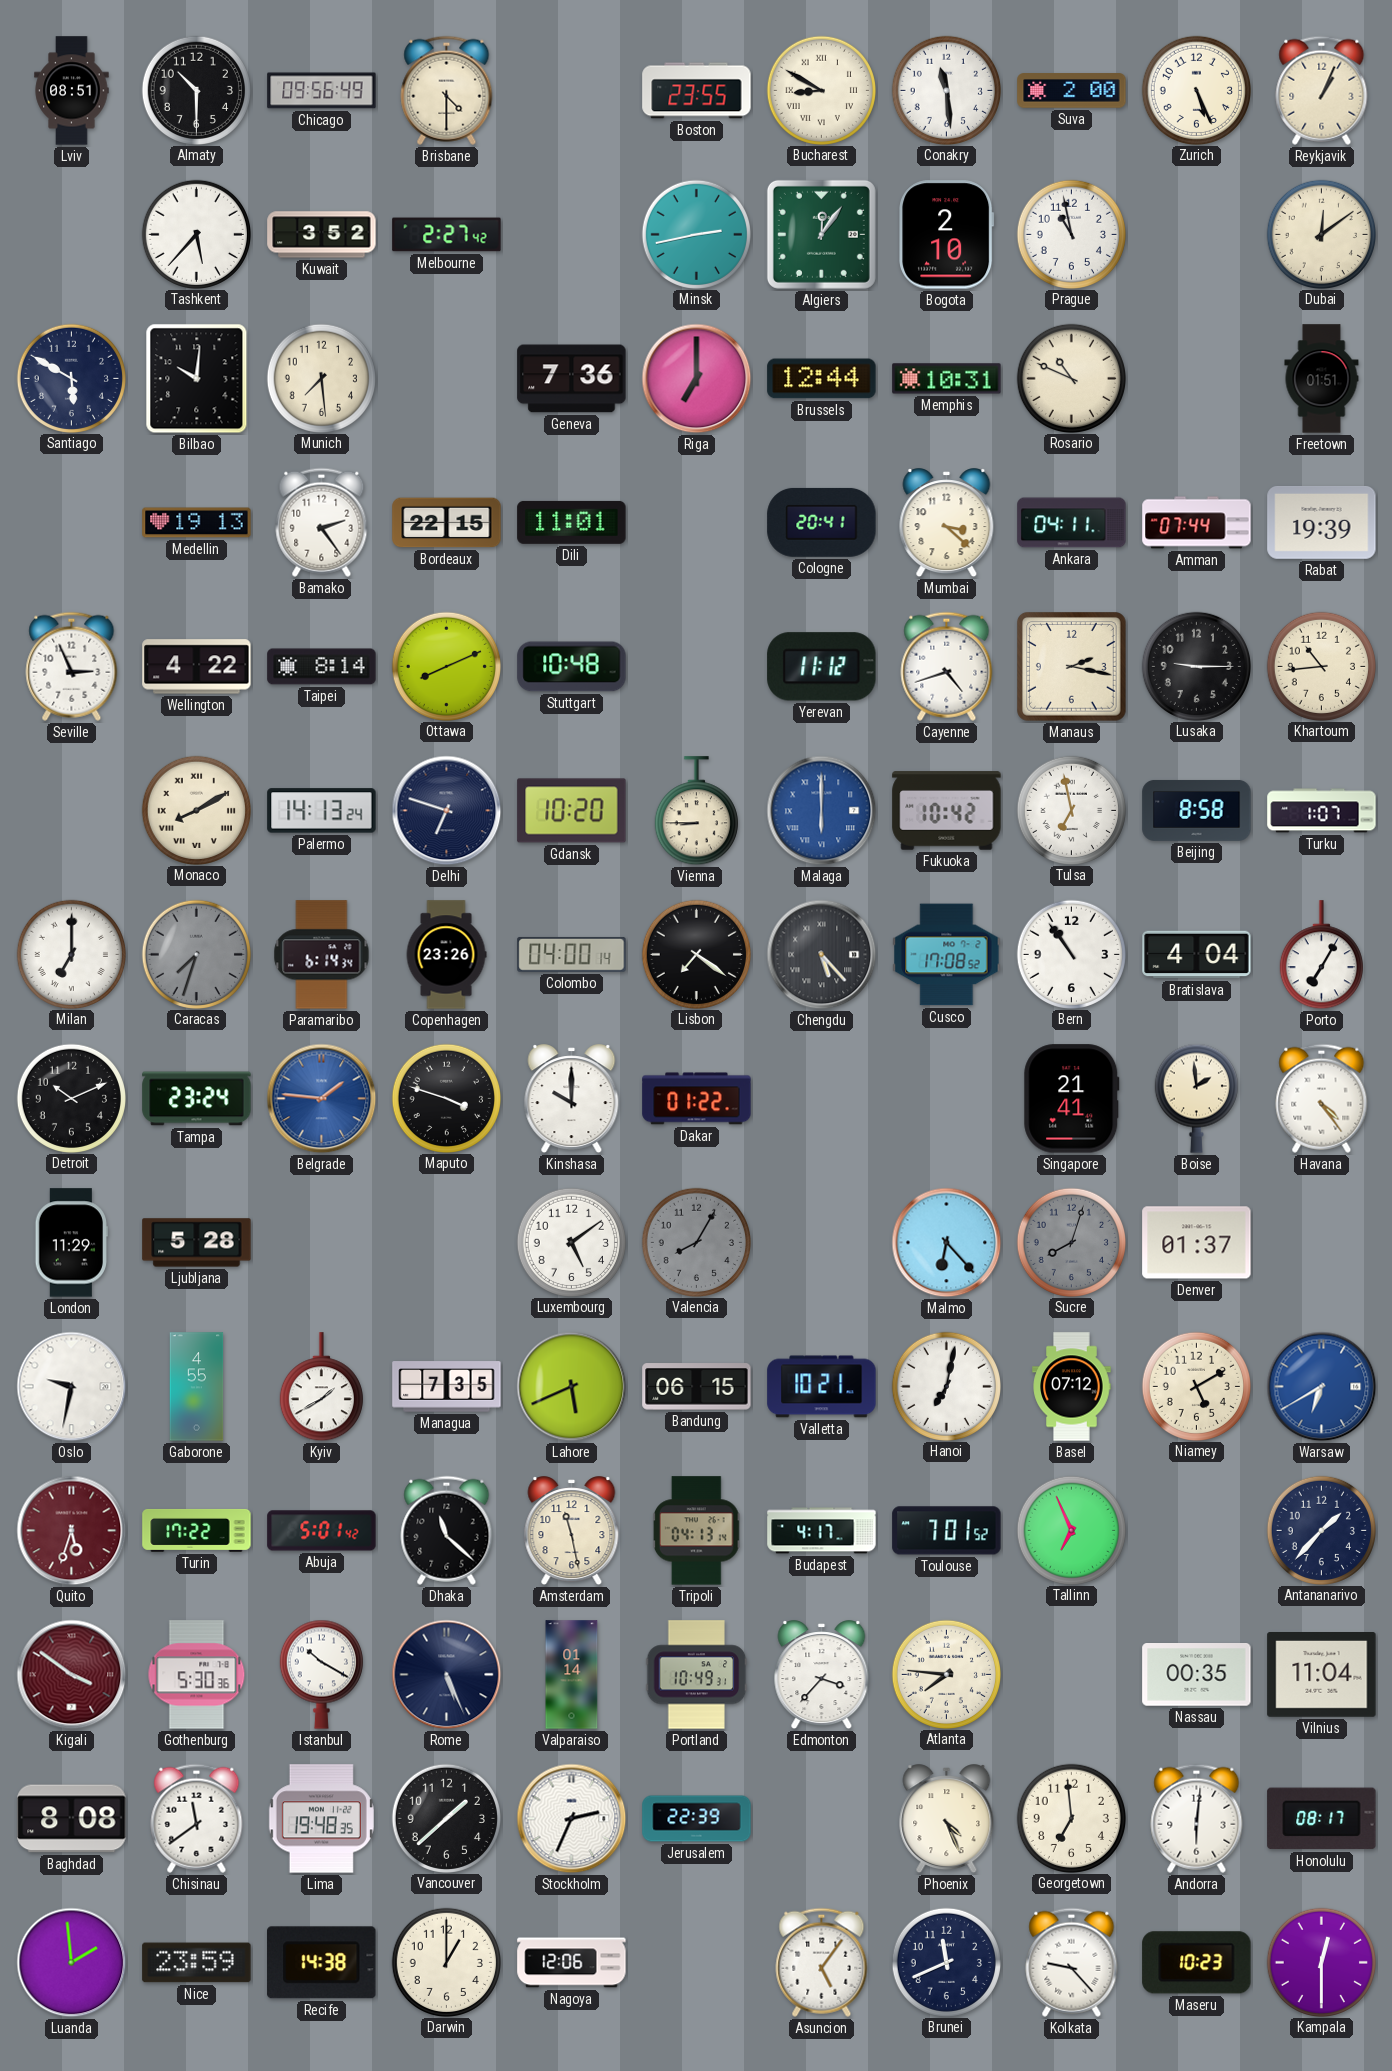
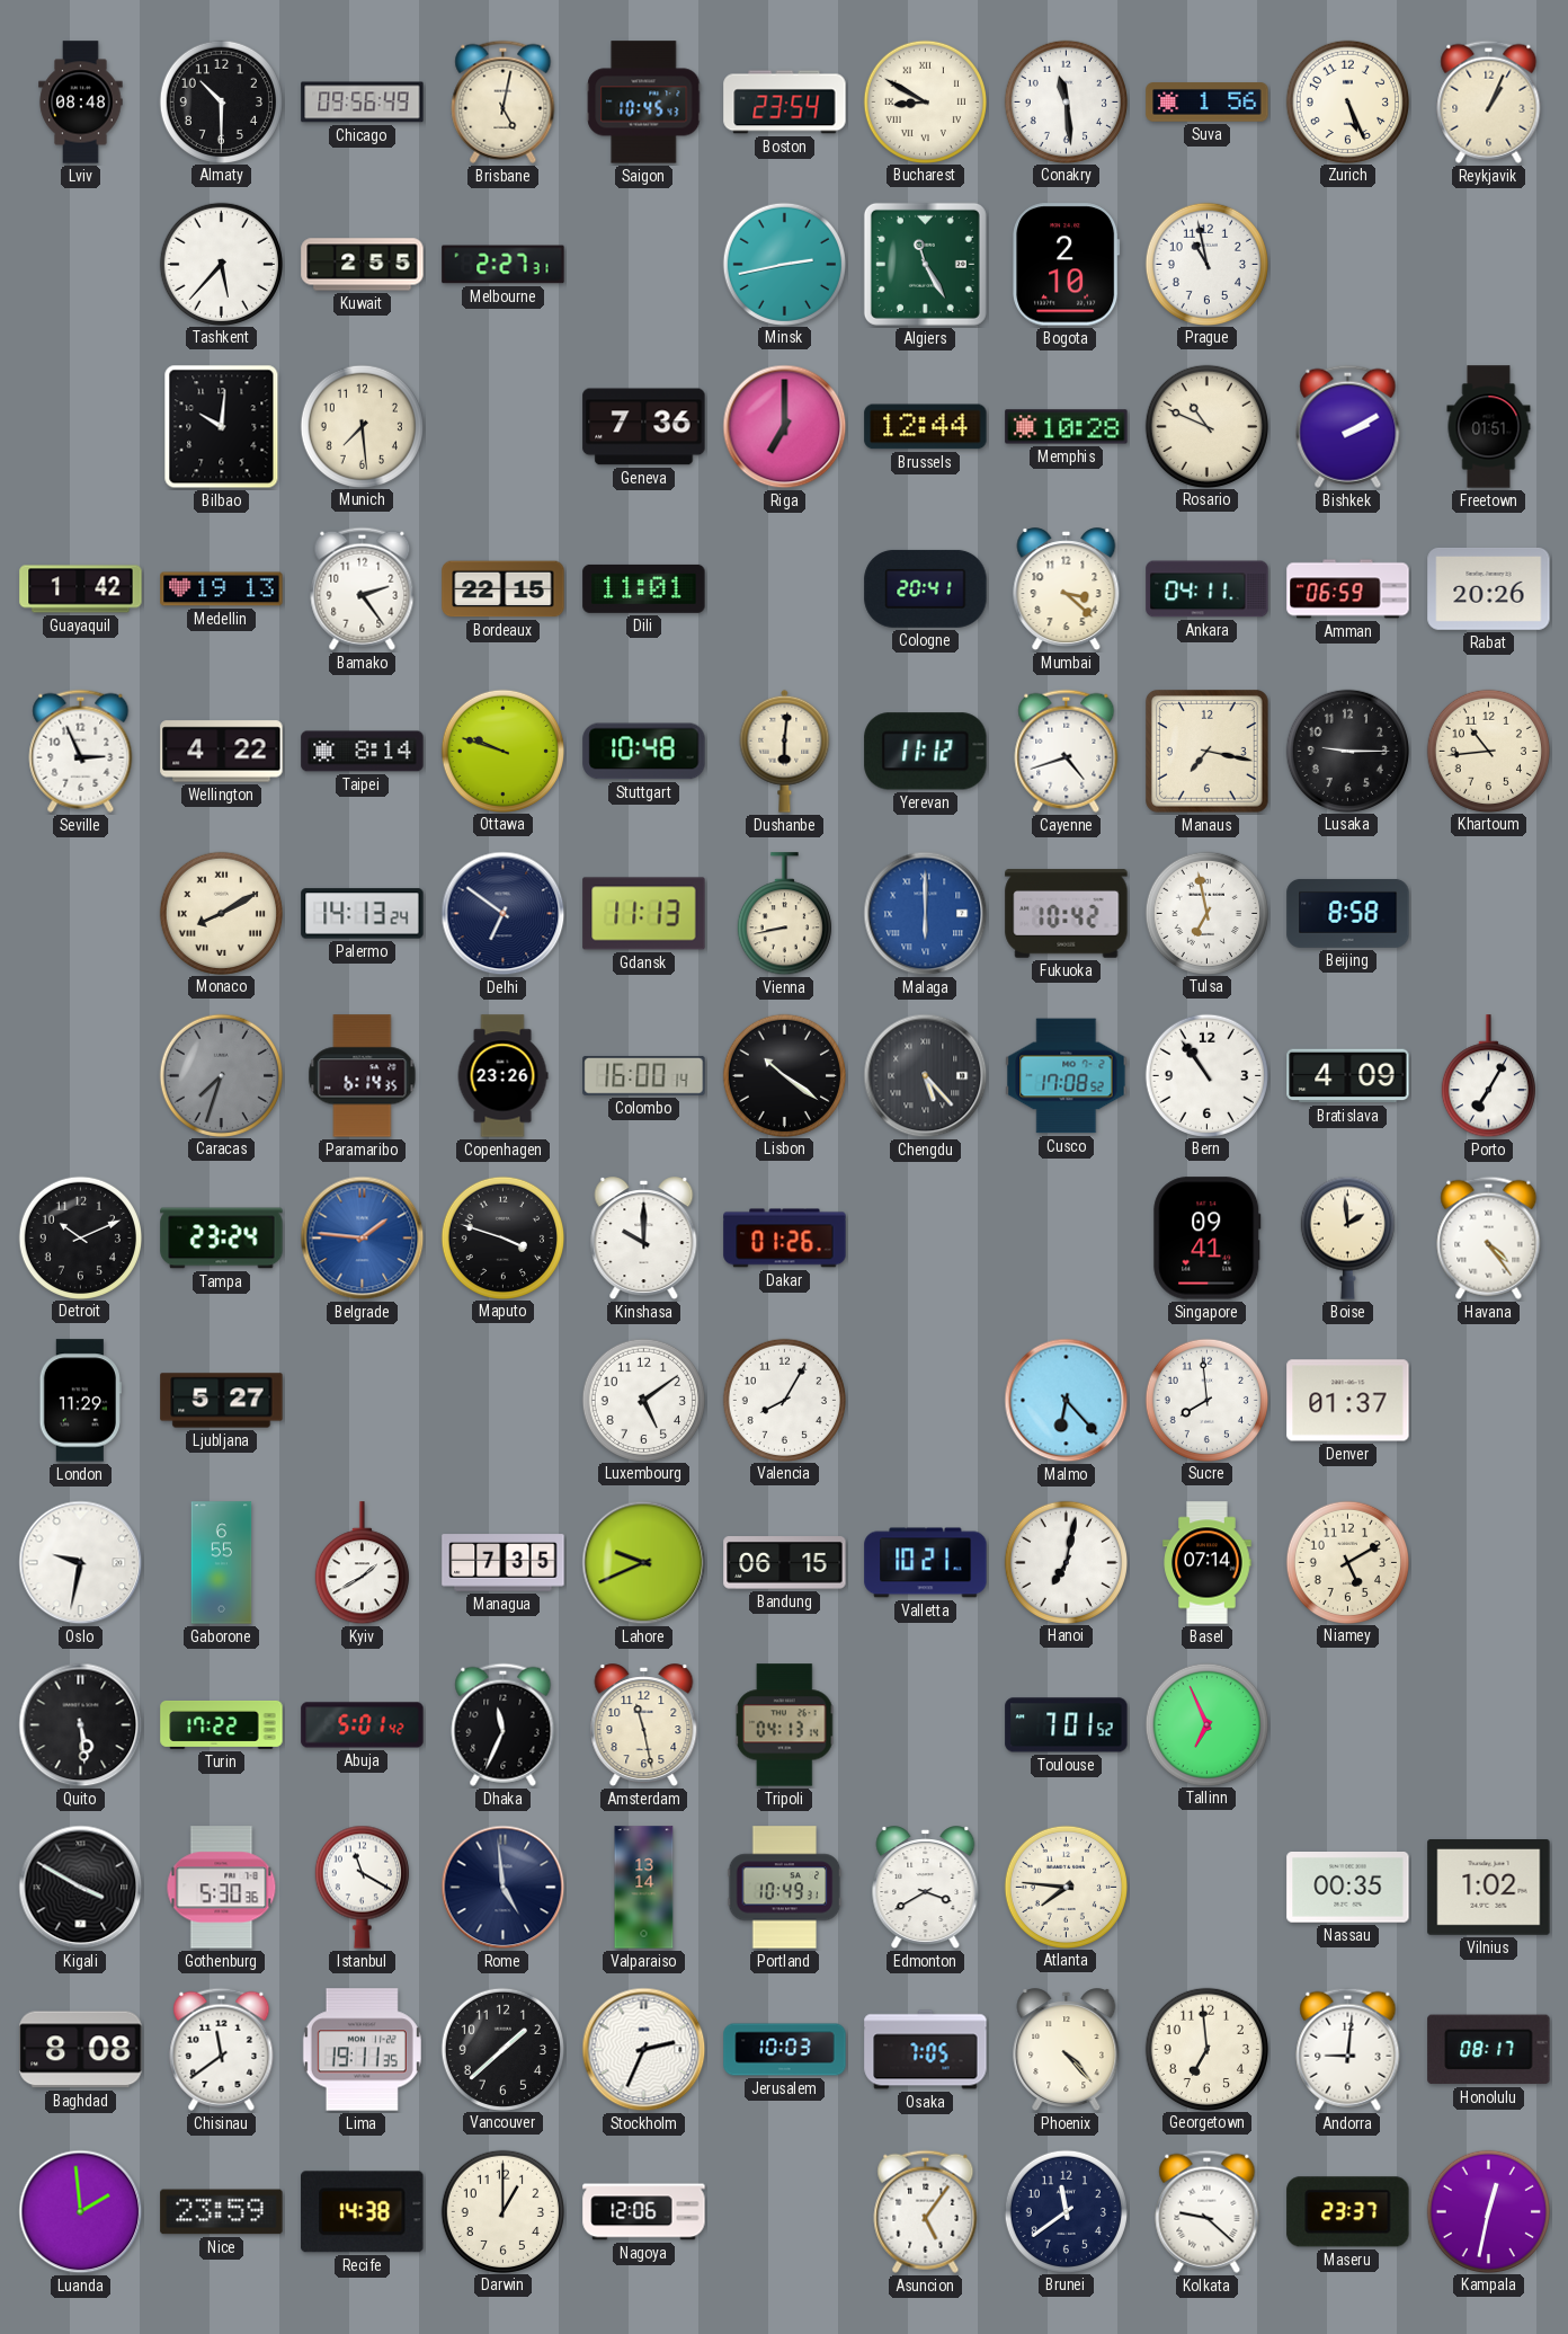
Lviv: 08:51 -> 08:48
Brisbane: 4:30 -> 5:02
Saigon: none -> 10:45
Boston: 23:55 -> 23:54
Suva: 2:00 -> 1:56
Kuwait: 3:52 -> 2:55
Melbourne: 2:27:42 -> 2:27:31
Algiers: 12:06 -> 11:25
Dubai: 12:09 -> none
Santiago: 5:50 -> none
Memphis: 10:31 -> 10:28
Bishkek: none -> 2:10
Guayaquil: none -> 1:42
Amman: 07:44 -> 06:59
Rabat: 19:39 -> 20:26
Ottawa: 8:11 -> 9:48
Dushanbe: none -> 6:01
Manaus: 2:17 -> 7:17
Delhi: 6:48 -> 6:51
Gdansk: 10:20 -> 11:13
Vienna: 8:45 -> 8:43
Turku: 1:07 -> none
Milan: 7:00 -> none
Paramaribo: 6:14:34 -> 6:14:35
Colombo: 04:00 -> 16:00
Lisbon: 7:21 -> 10:21
Bratislava: 4:04 -> 4:09
Dakar: 01:22 -> 01:26
Singapore: 21:41 -> 09:41
Ljubljana: 5:28 -> 5:27
Valencia dial: grey -> white
Sucre: 8:03 -> 7:59
Sucre dial: grey -> white
Gaborone: 4:55 -> 6:55
Lahore: 5:41 -> 9:41
Basel: 07:12 -> 07:14
Warsaw: 6:40 -> none
Quito: 5:33 -> 5:29
Quito dial: burgundy -> black
Dhaka: 11:22 -> 11:34
Budapest: 4:17 -> none
Antananarivo: 1:37 -> none
Kigali: 3:51 -> 3:50
Kigali dial: burgundy -> black
Istanbul: 10:20 -> 11:20
Rome: 5:26 -> 4:59
Valparaiso: 01:14 -> 13:14
Edmonton: 3:37 -> 3:40
Vilnius: 11:04 -> 1:02
Lima: 19:48 -> 19:11
Jerusalem: 22:39 -> 10:03
Osaka: none -> 7:05
Phoenix: 4:26 -> 4:23
Andorra: 6:01 -> 9:01
Brunei: 11:41 -> 11:39
Kolkata: 9:23 -> 9:22
Maseru: 10:23 -> 23:37
Kampala: 12:30 -> 12:32
